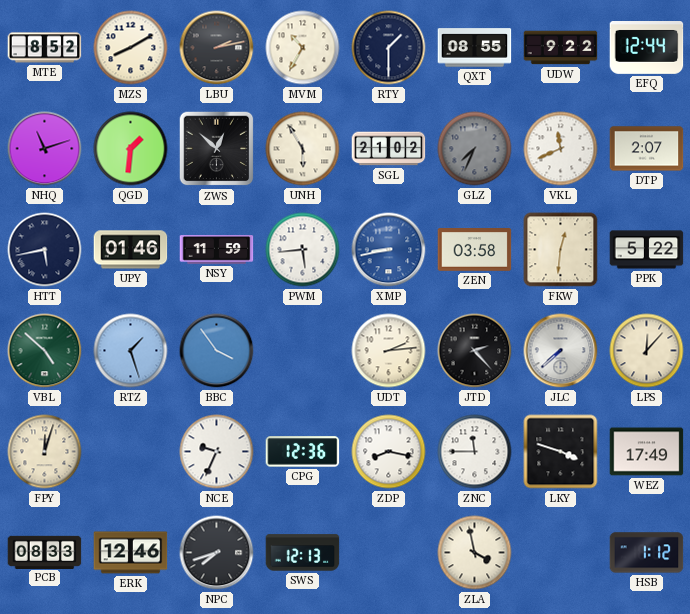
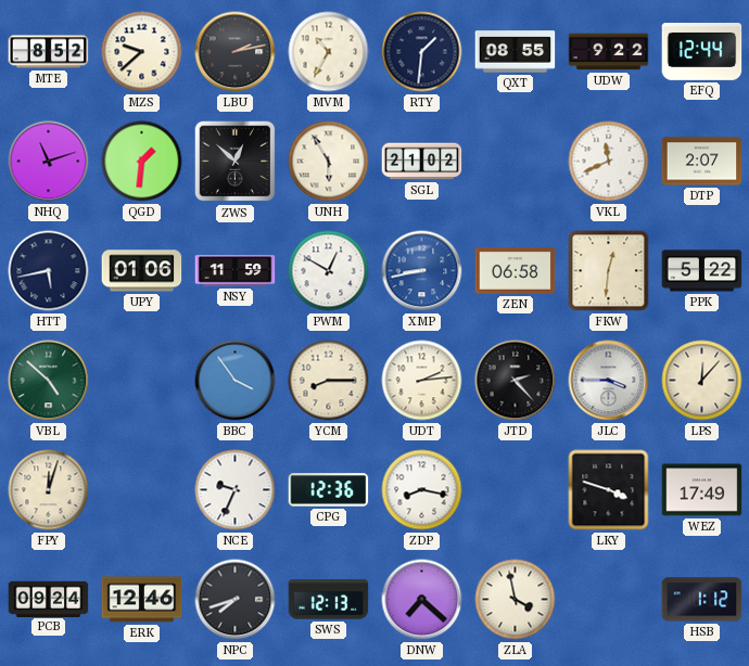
MZS: 8:10 -> 9:38
RTY: 1:30 -> 1:31
GLZ: 7:34 -> none
UPY: 01:46 -> 01:06
PWM: 5:44 -> 12:50
ZEN: 03:58 -> 06:58
RTZ: 1:27 -> none
YCM: none -> 8:15
JLC: 7:38 -> 3:45
ZNC: 11:45 -> none
PCB: 08:33 -> 09:24
DNW: none -> 7:22
